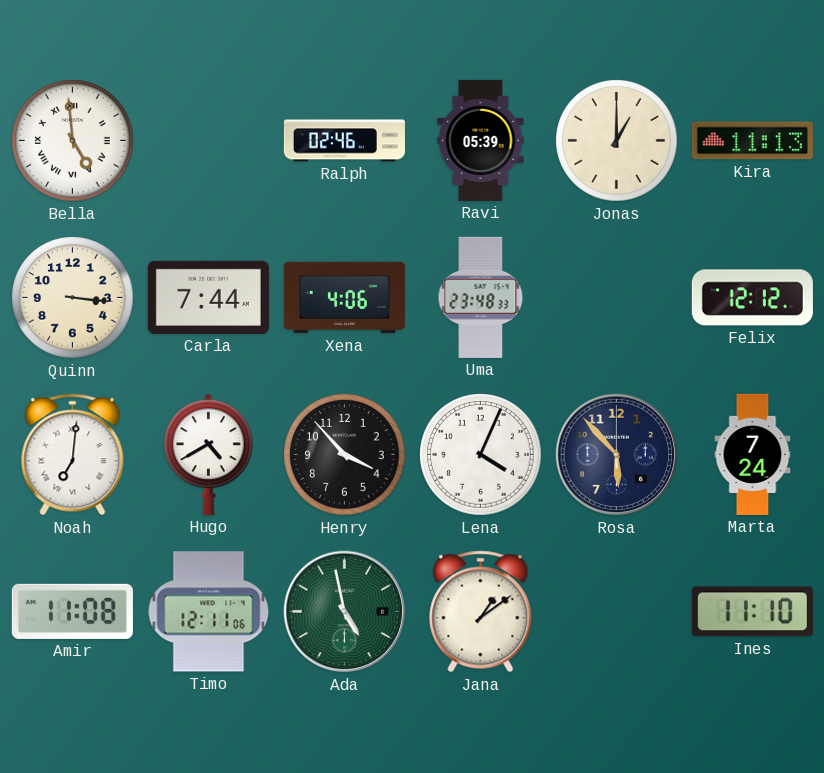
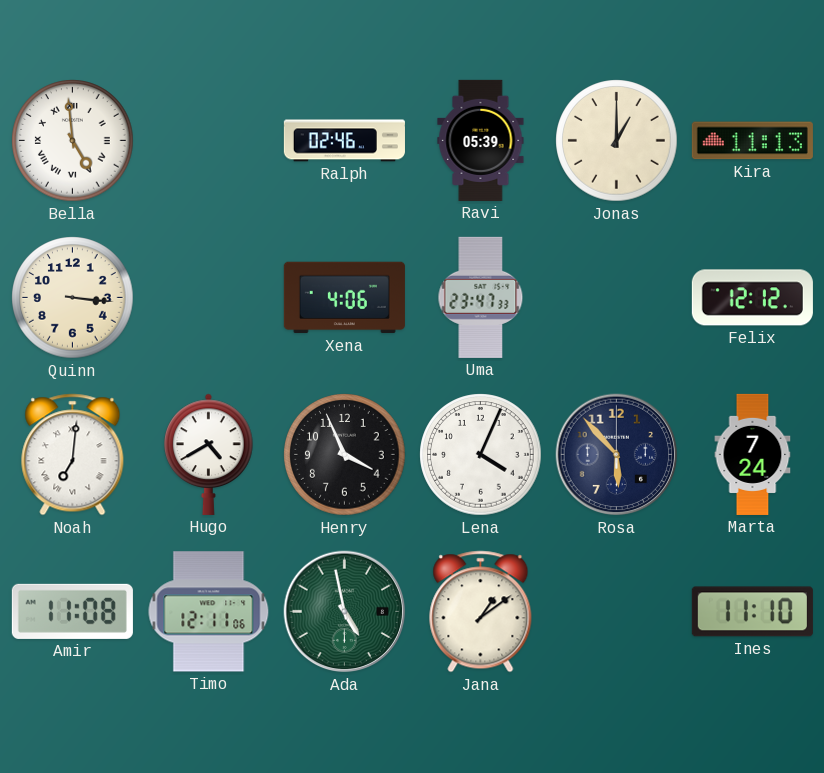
Carla: 7:44 -> none
Uma: 23:48 -> 23:47
Henry: 3:53 -> 3:56
